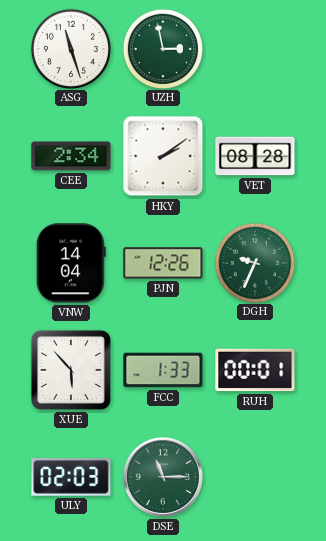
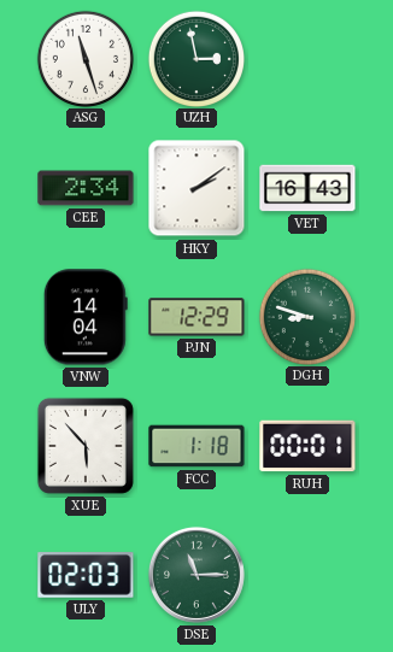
VET: 08:28 -> 16:43
PJN: 12:26 -> 12:29
DGH: 9:34 -> 8:48
FCC: 1:33 -> 1:18
